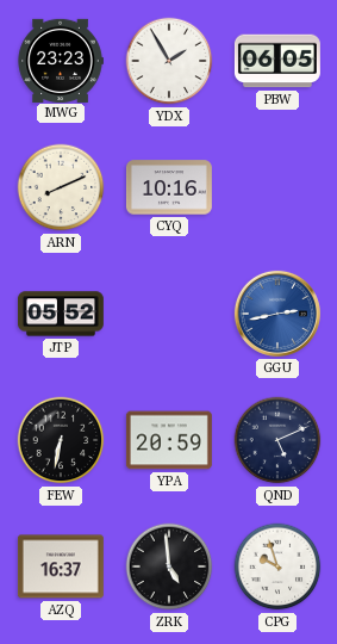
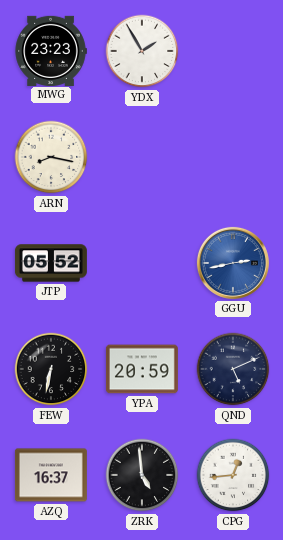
PBW: 06:05 -> none
ARN: 8:11 -> 8:17
CYQ: 10:16 -> none
CPG: 9:57 -> 12:44
